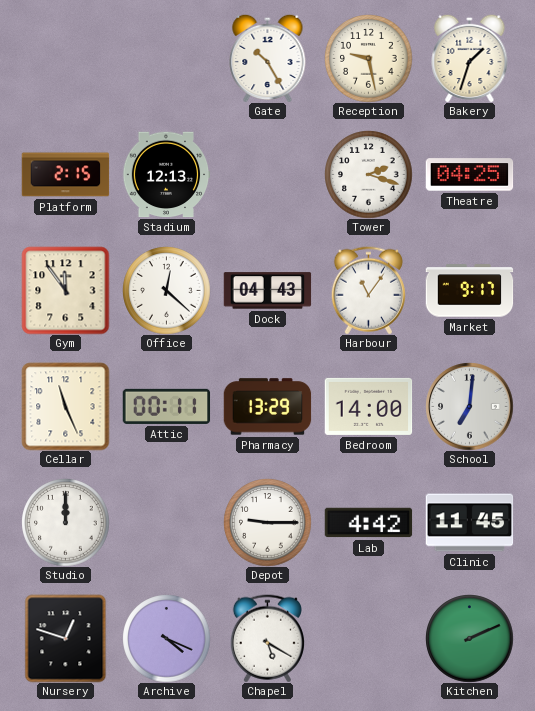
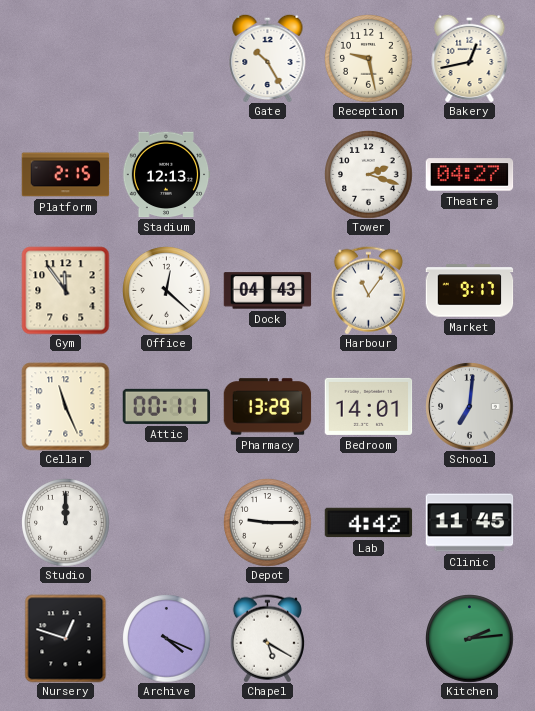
Bakery: 1:33 -> 12:43
Theatre: 04:25 -> 04:27
Bedroom: 14:00 -> 14:01
Kitchen: 2:11 -> 2:14
